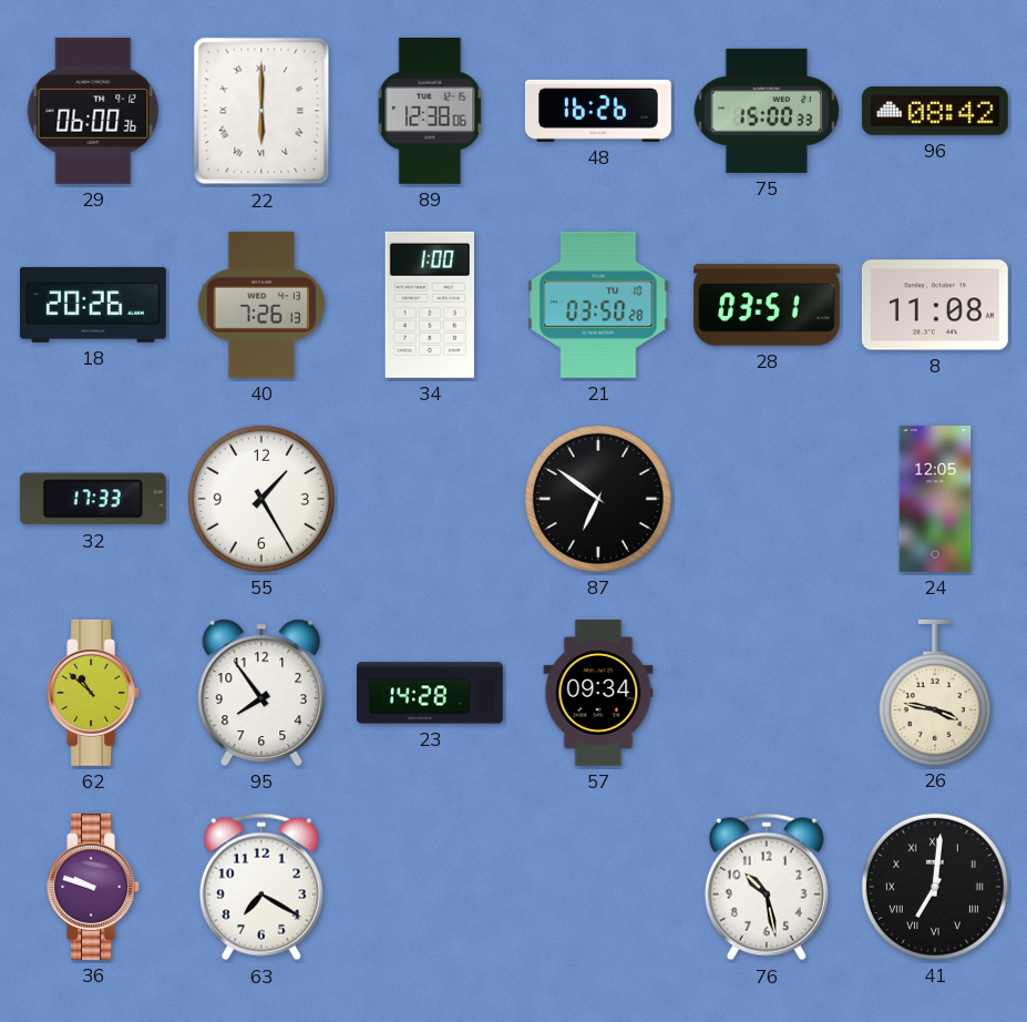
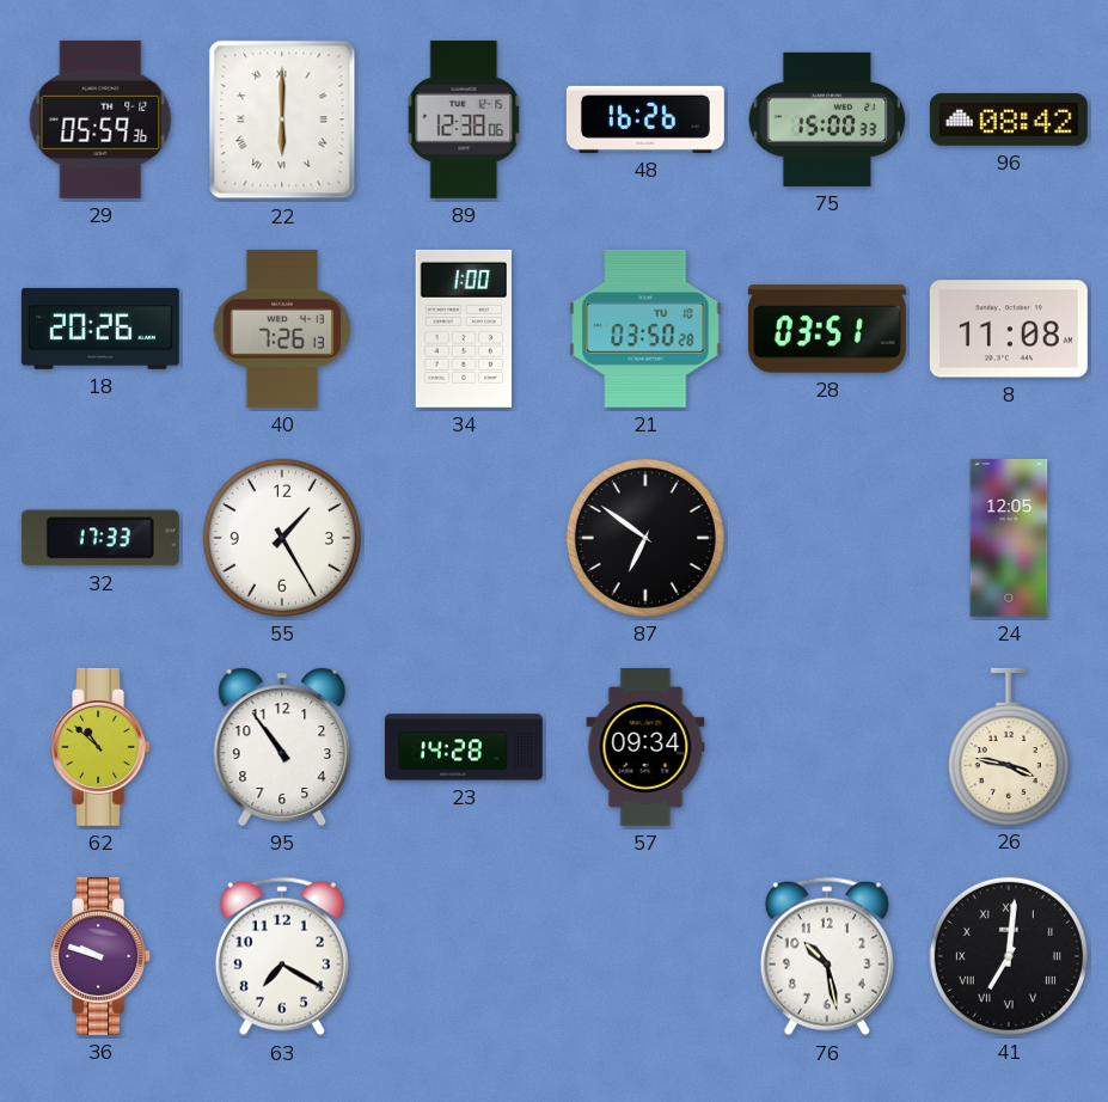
29: 06:00 -> 05:59
95: 7:54 -> 10:54
